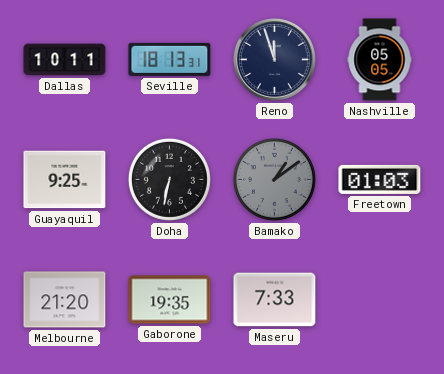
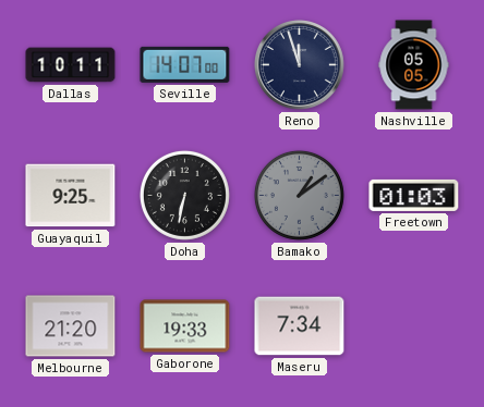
Seville: 18:13 -> 14:07
Gaborone: 19:35 -> 19:33
Maseru: 7:33 -> 7:34
